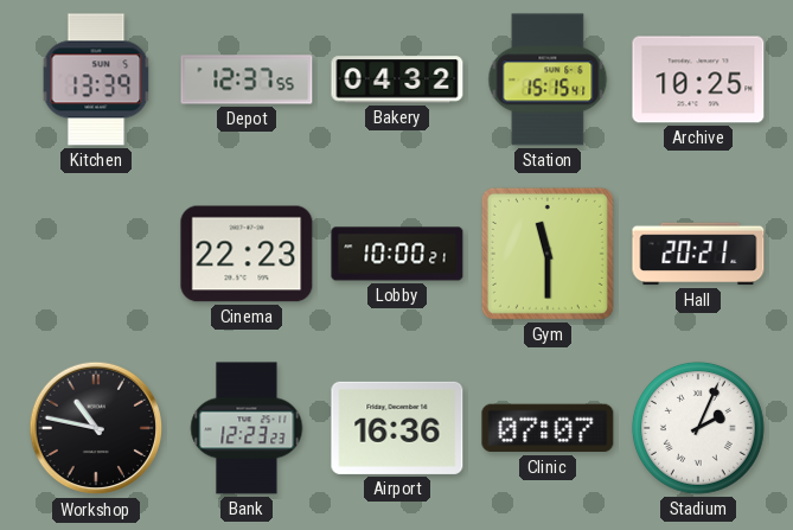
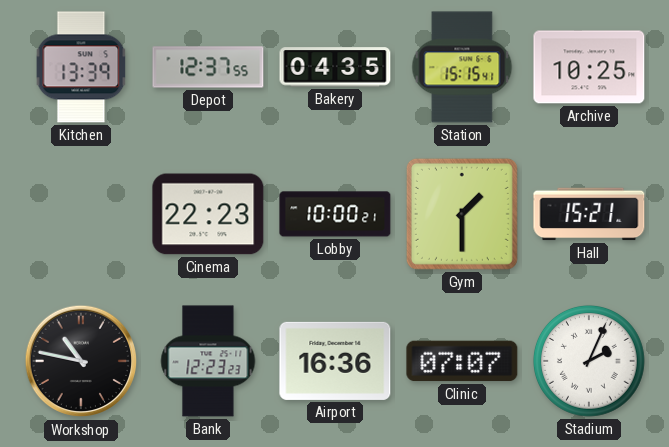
Bakery: 04:32 -> 04:35
Gym: 11:30 -> 1:30
Hall: 20:21 -> 15:21
